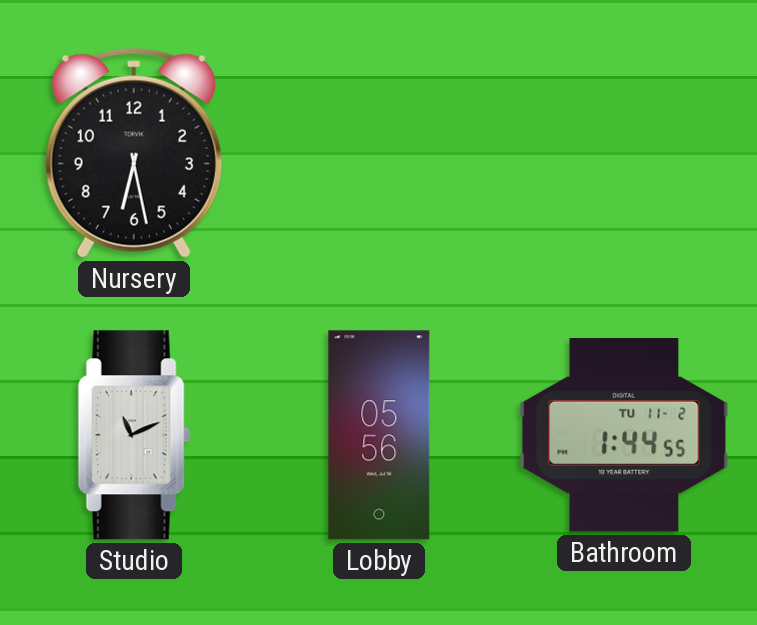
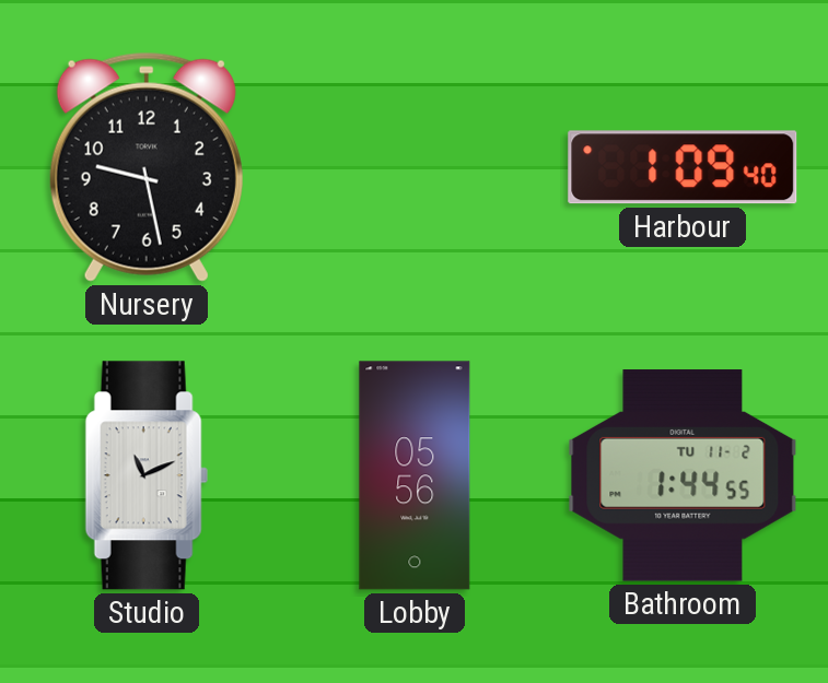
Nursery: 6:28 -> 9:28
Harbour: none -> 1:09
